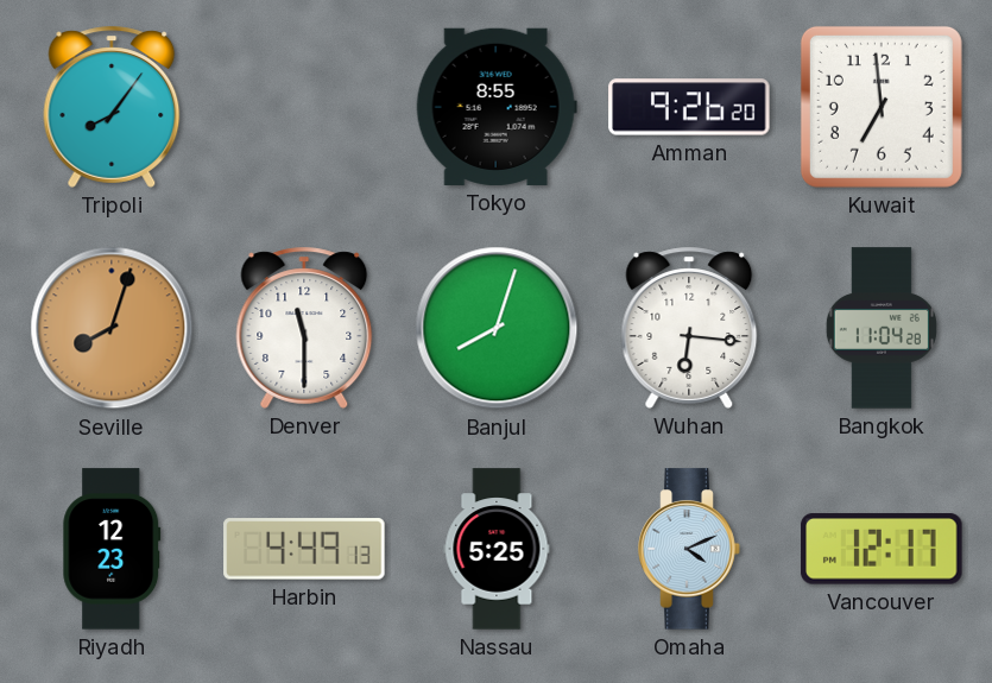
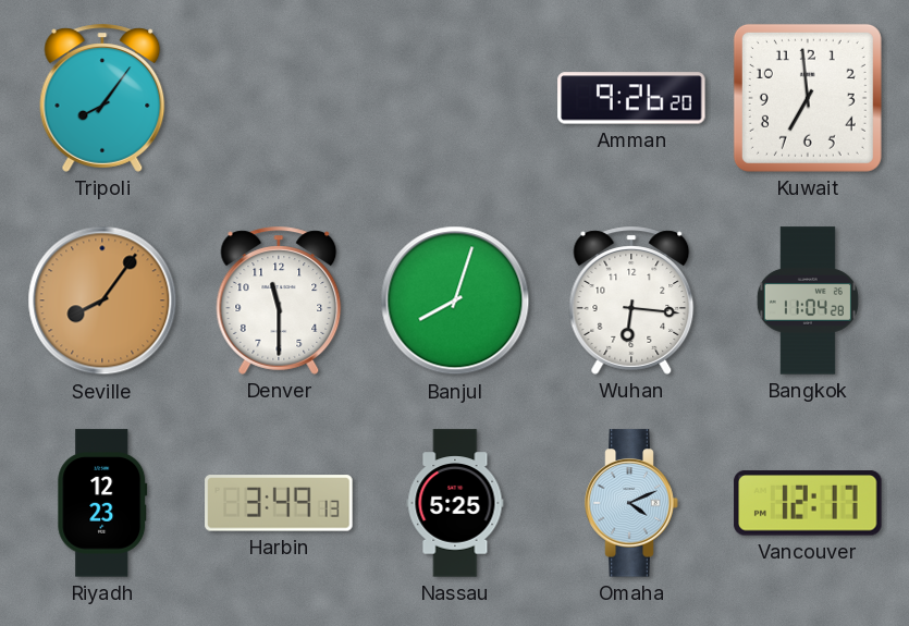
Tokyo: 8:55 -> none
Seville: 8:03 -> 8:06
Harbin: 4:49 -> 3:49
